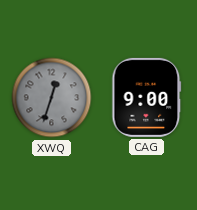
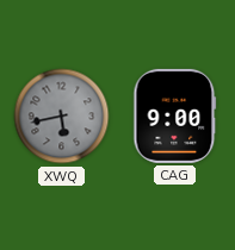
XWQ: 12:33 -> 5:43
